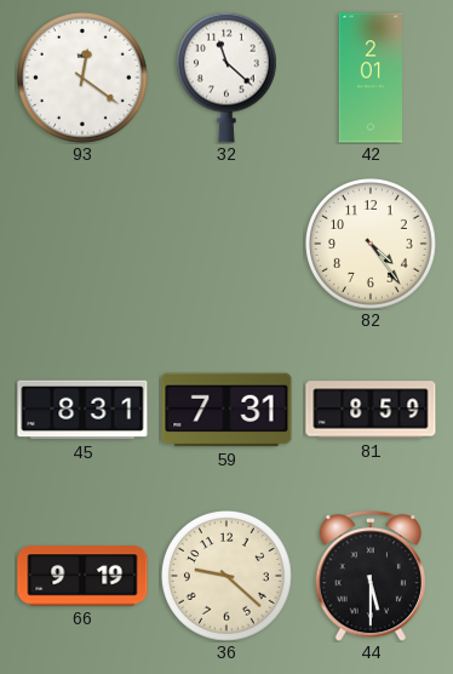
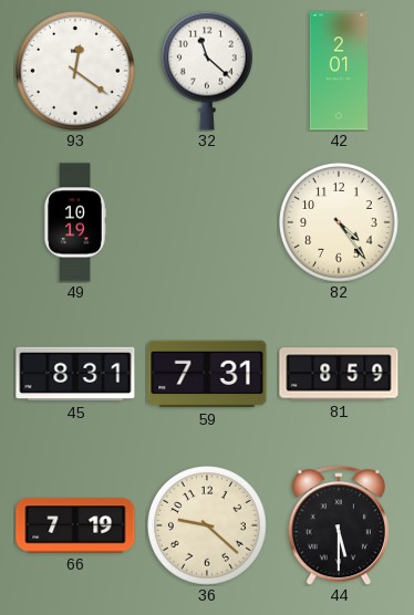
49: none -> 10:19
66: 9:19 -> 7:19
